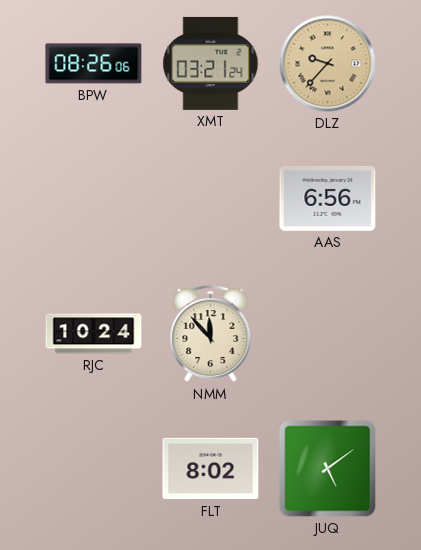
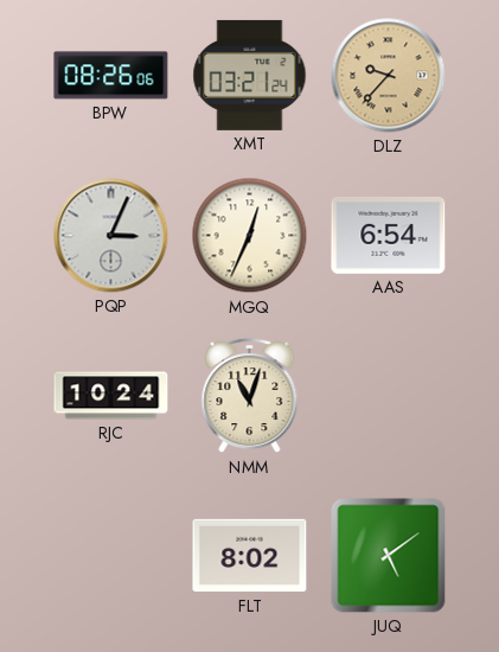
PQP: none -> 3:04
MGQ: none -> 12:34
AAS: 6:56 -> 6:54
NMM: 11:53 -> 11:03
